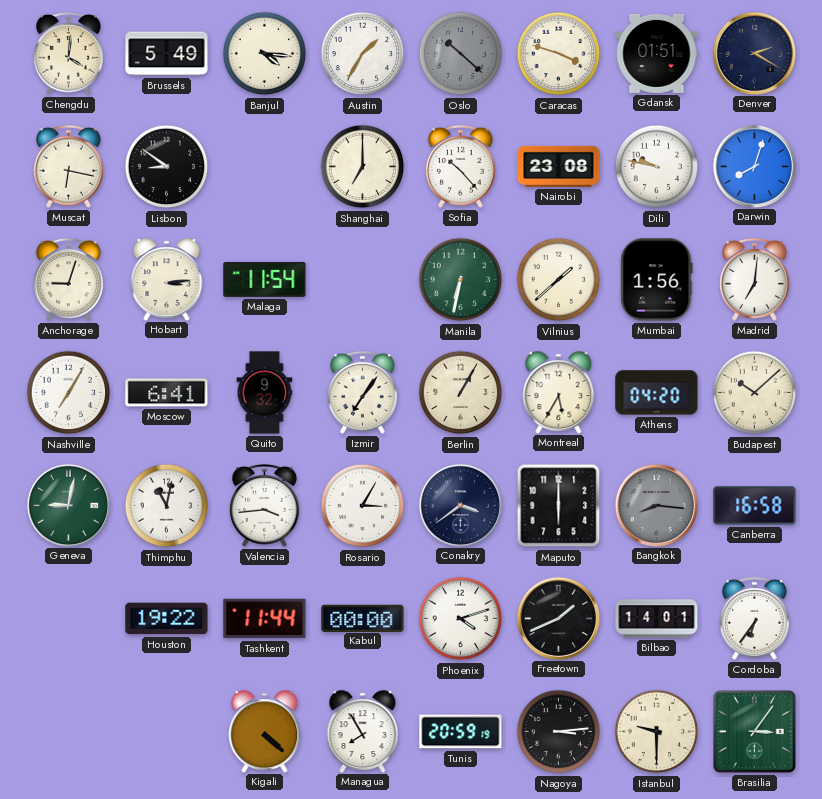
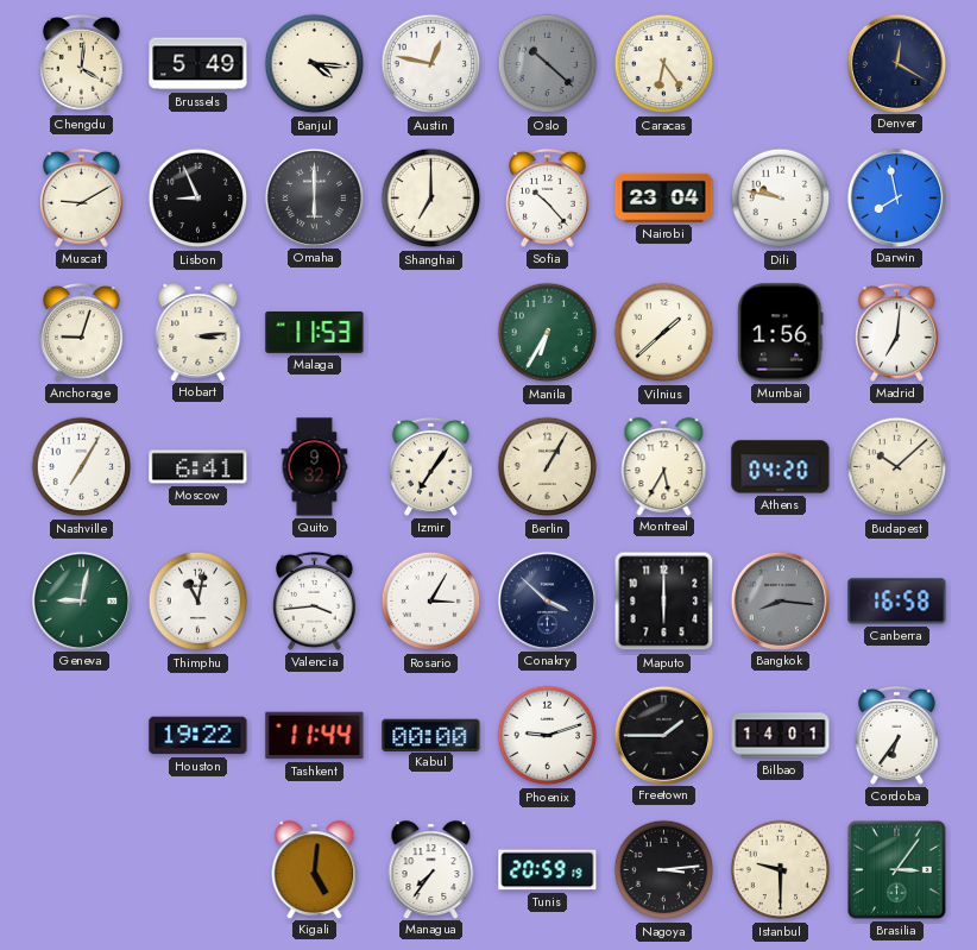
Austin: 1:35 -> 12:47
Caracas: 3:48 -> 6:24
Gdansk: 01:51 -> none
Denver: 2:20 -> 12:20
Muscat: 6:17 -> 9:10
Lisbon: 8:51 -> 8:56
Omaha: none -> 6:00
Nairobi: 23:08 -> 23:04
Darwin: 8:03 -> 7:58
Malaga: 11:54 -> 11:53
Manila: 6:32 -> 6:35
Conakry: 3:39 -> 3:52
Phoenix: 4:12 -> 9:12
Freetown: 1:41 -> 1:45
Kigali: 4:22 -> 5:01
Managua: 7:55 -> 7:36
